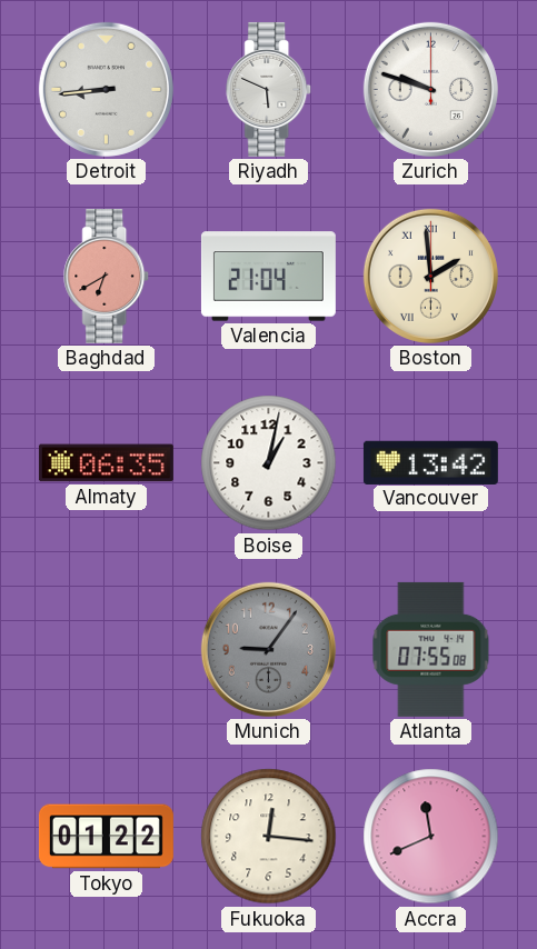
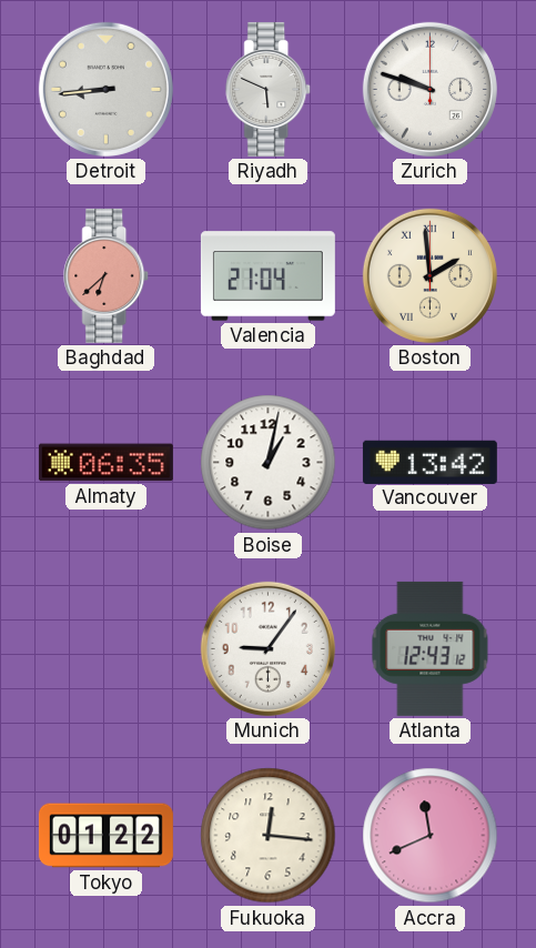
Baghdad: 6:40 -> 6:38
Munich dial: grey -> white
Atlanta: 07:55 -> 12:43
